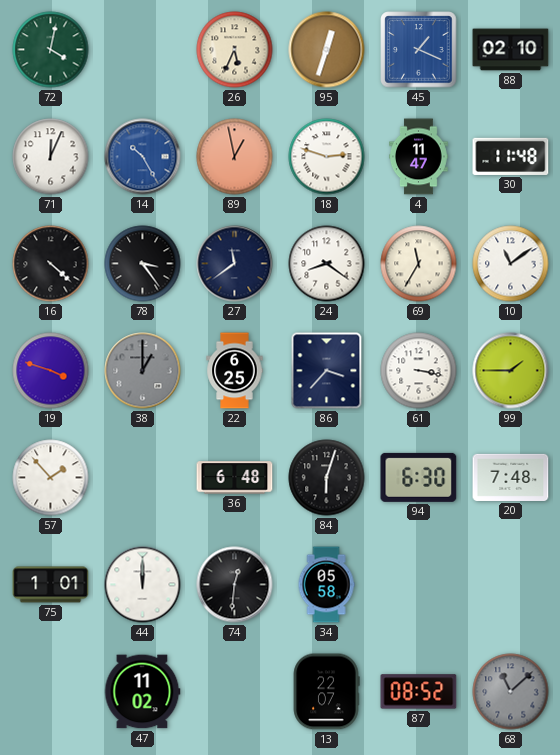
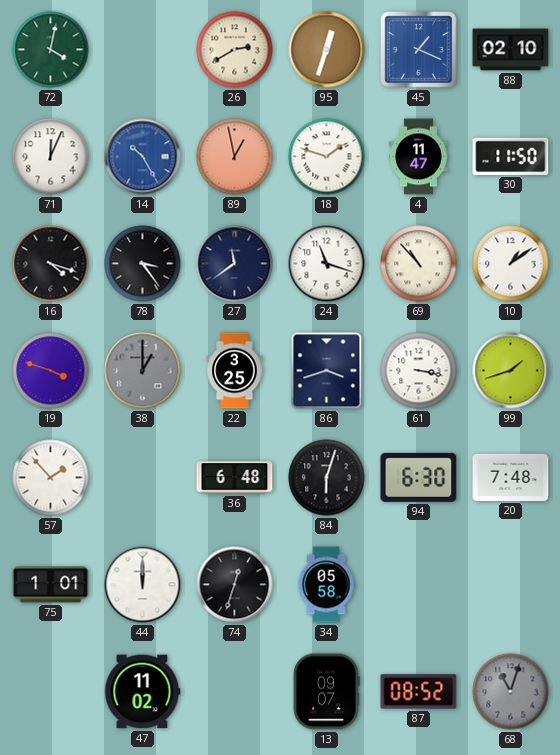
26: 5:34 -> 2:40
18: 2:48 -> 1:48
30: 11:48 -> 11:50
16: 4:22 -> 4:18
24: 8:21 -> 11:18
69: 11:35 -> 10:53
10: 11:09 -> 1:09
22: 6:25 -> 3:25
86: 3:37 -> 3:42
99: 1:45 -> 1:42
74: 12:31 -> 12:33
13: 22:07 -> 09:07
68: 11:08 -> 11:03
